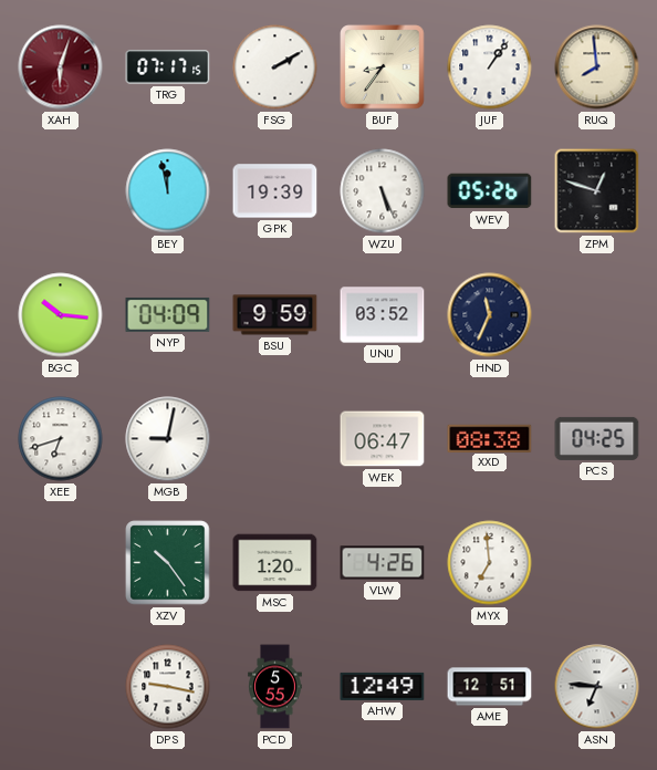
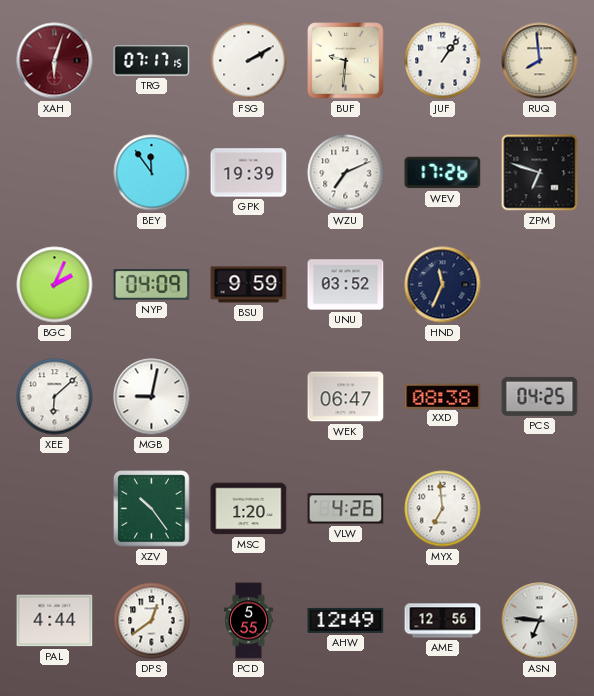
BUF: 8:36 -> 9:31
BEY: 11:58 -> 11:54
WZU: 5:26 -> 7:11
WEV: 05:26 -> 17:26
ZPM: 12:48 -> 6:48
BGC: 10:16 -> 2:04
XEE: 6:42 -> 6:08
PAL: none -> 4:44
DPS: 9:17 -> 12:39
AME: 12:51 -> 12:56
